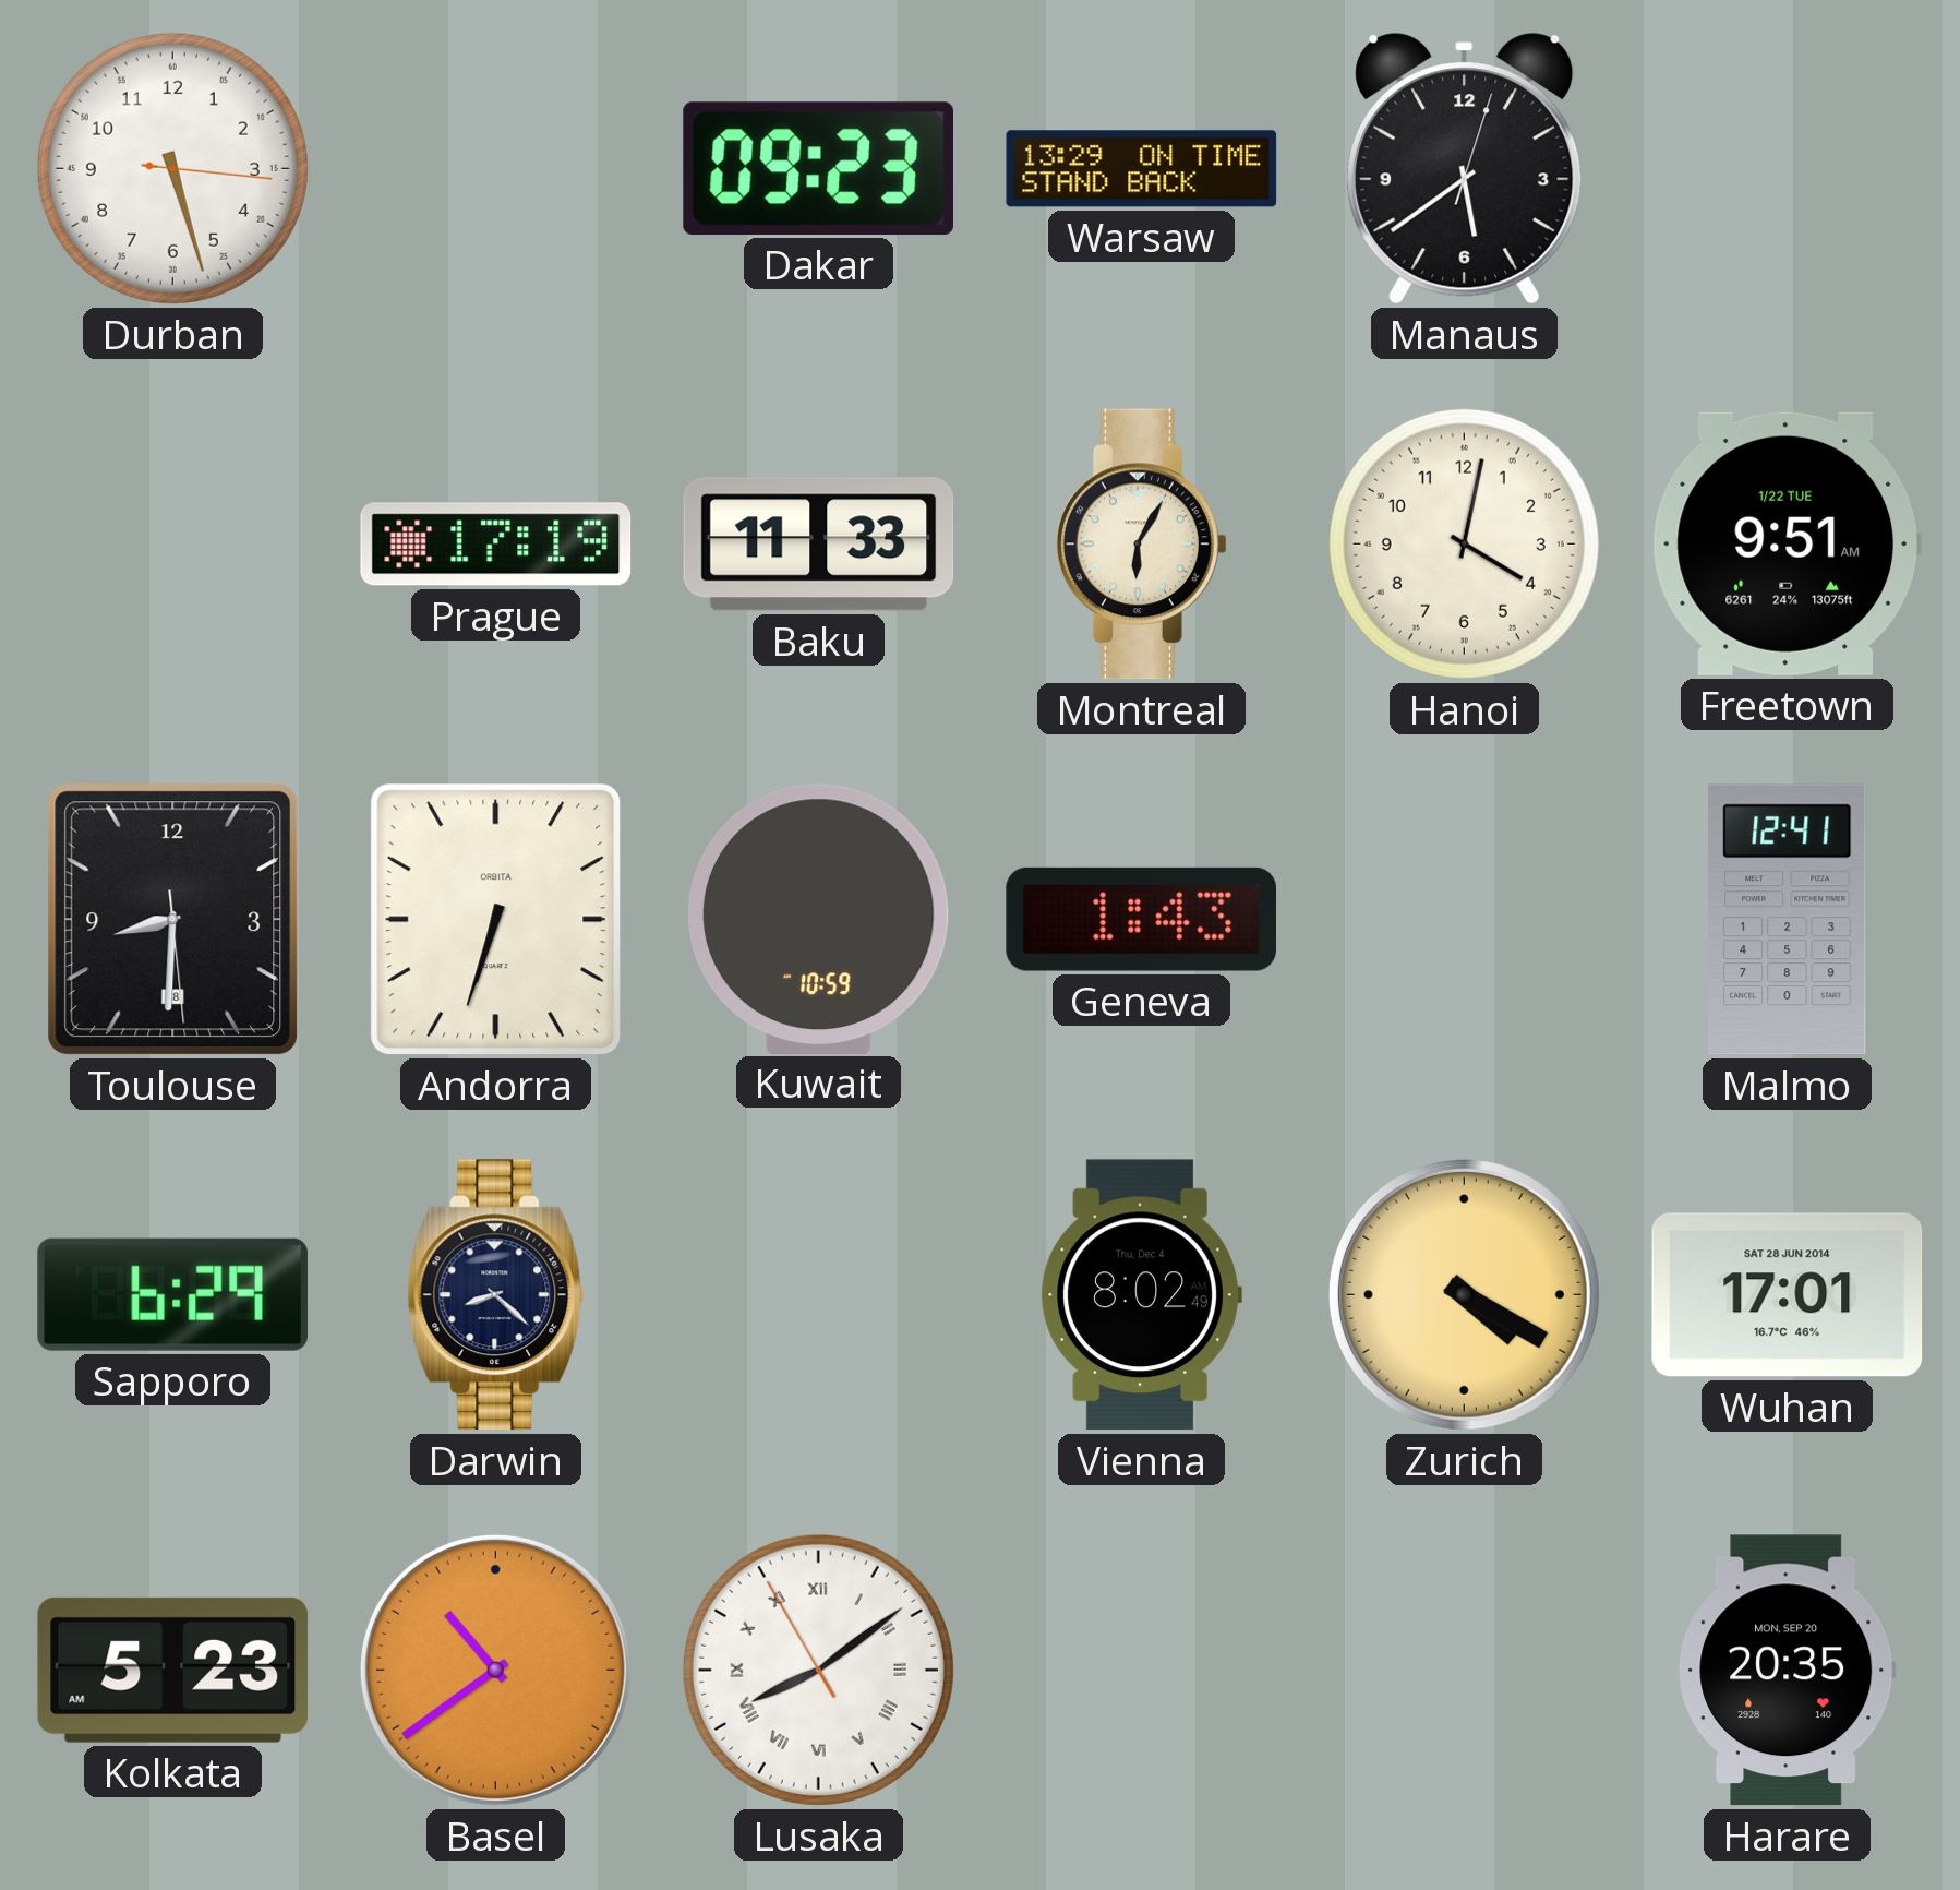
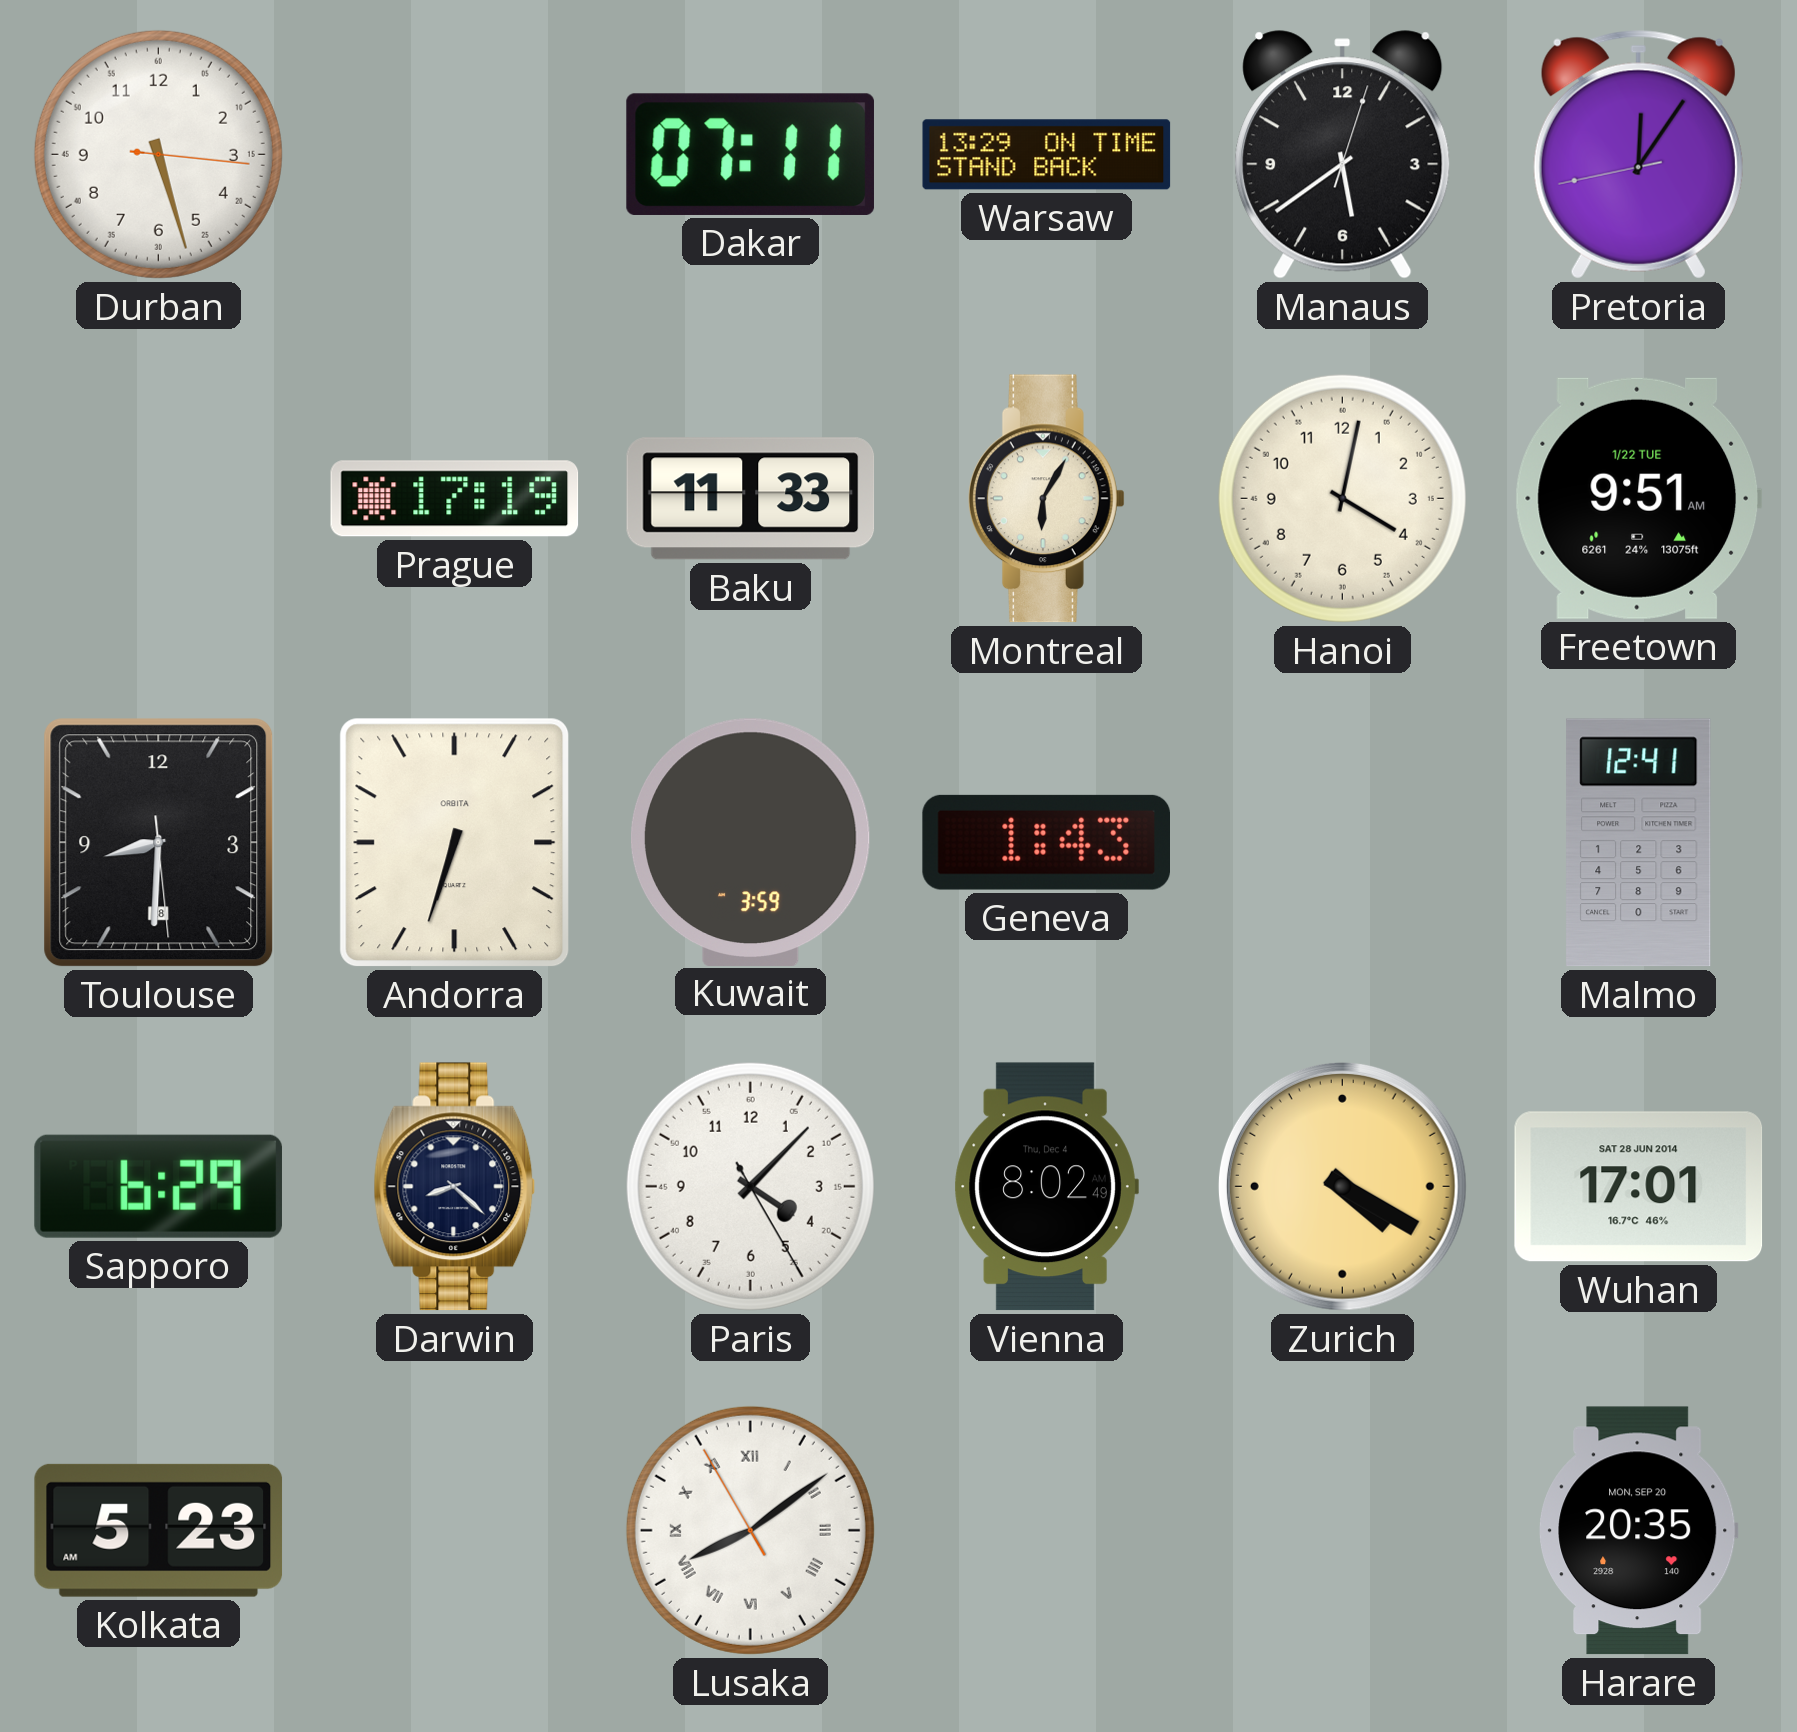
Dakar: 09:23 -> 07:11
Pretoria: none -> 12:05
Kuwait: 10:59 -> 3:59
Paris: none -> 4:07
Basel: 10:39 -> none
